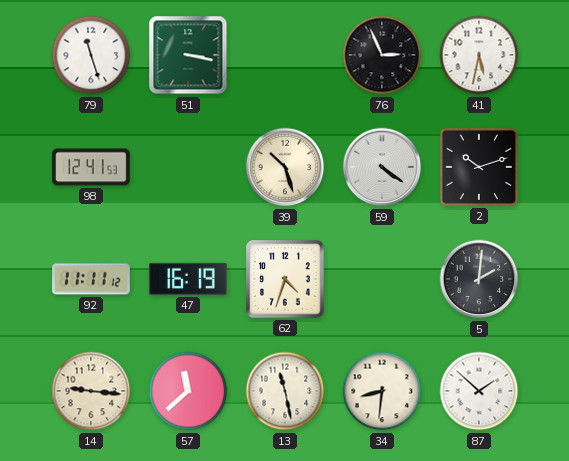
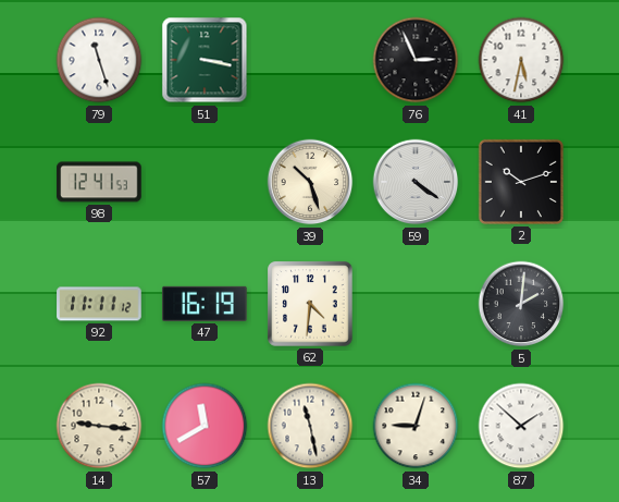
62: 4:33 -> 4:31
57: 11:38 -> 11:40
34: 8:31 -> 9:03
